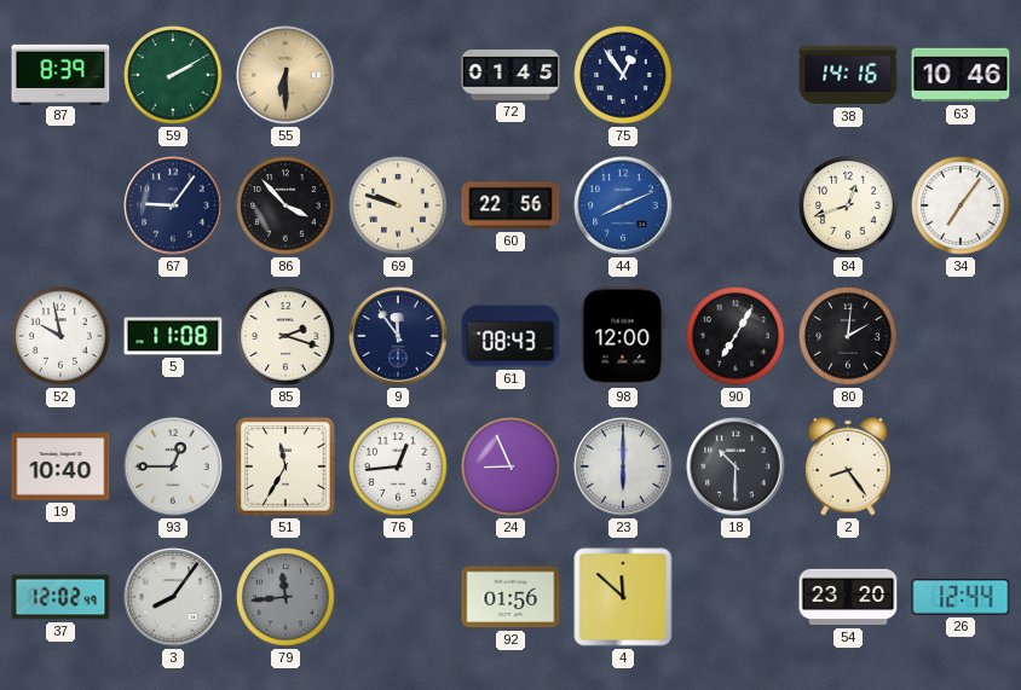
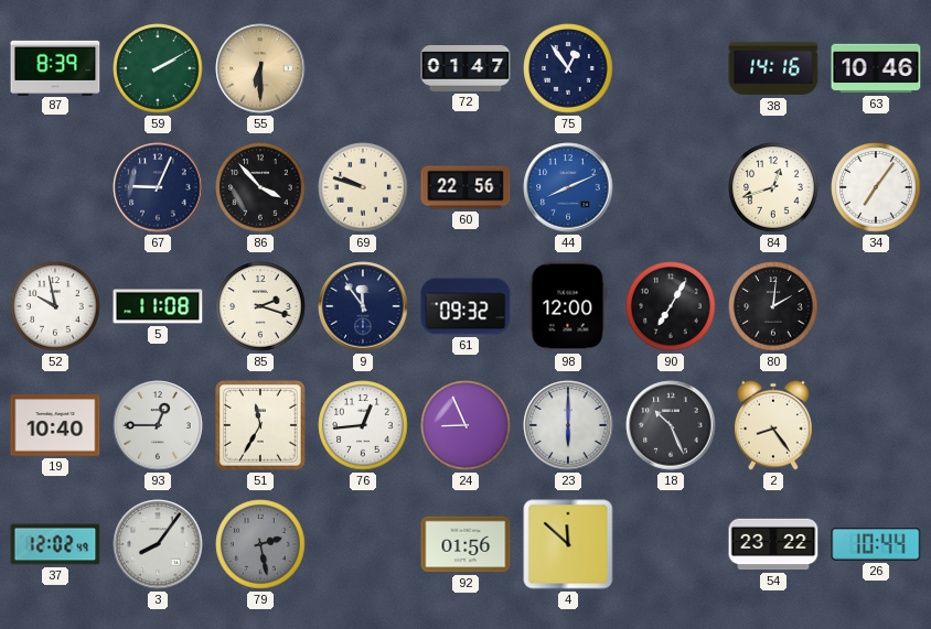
72: 01:45 -> 01:47
67: 9:06 -> 9:04
61: 08:43 -> 09:32
18: 10:30 -> 10:26
79: 11:44 -> 2:28
54: 23:20 -> 23:22
26: 12:44 -> 10:44
